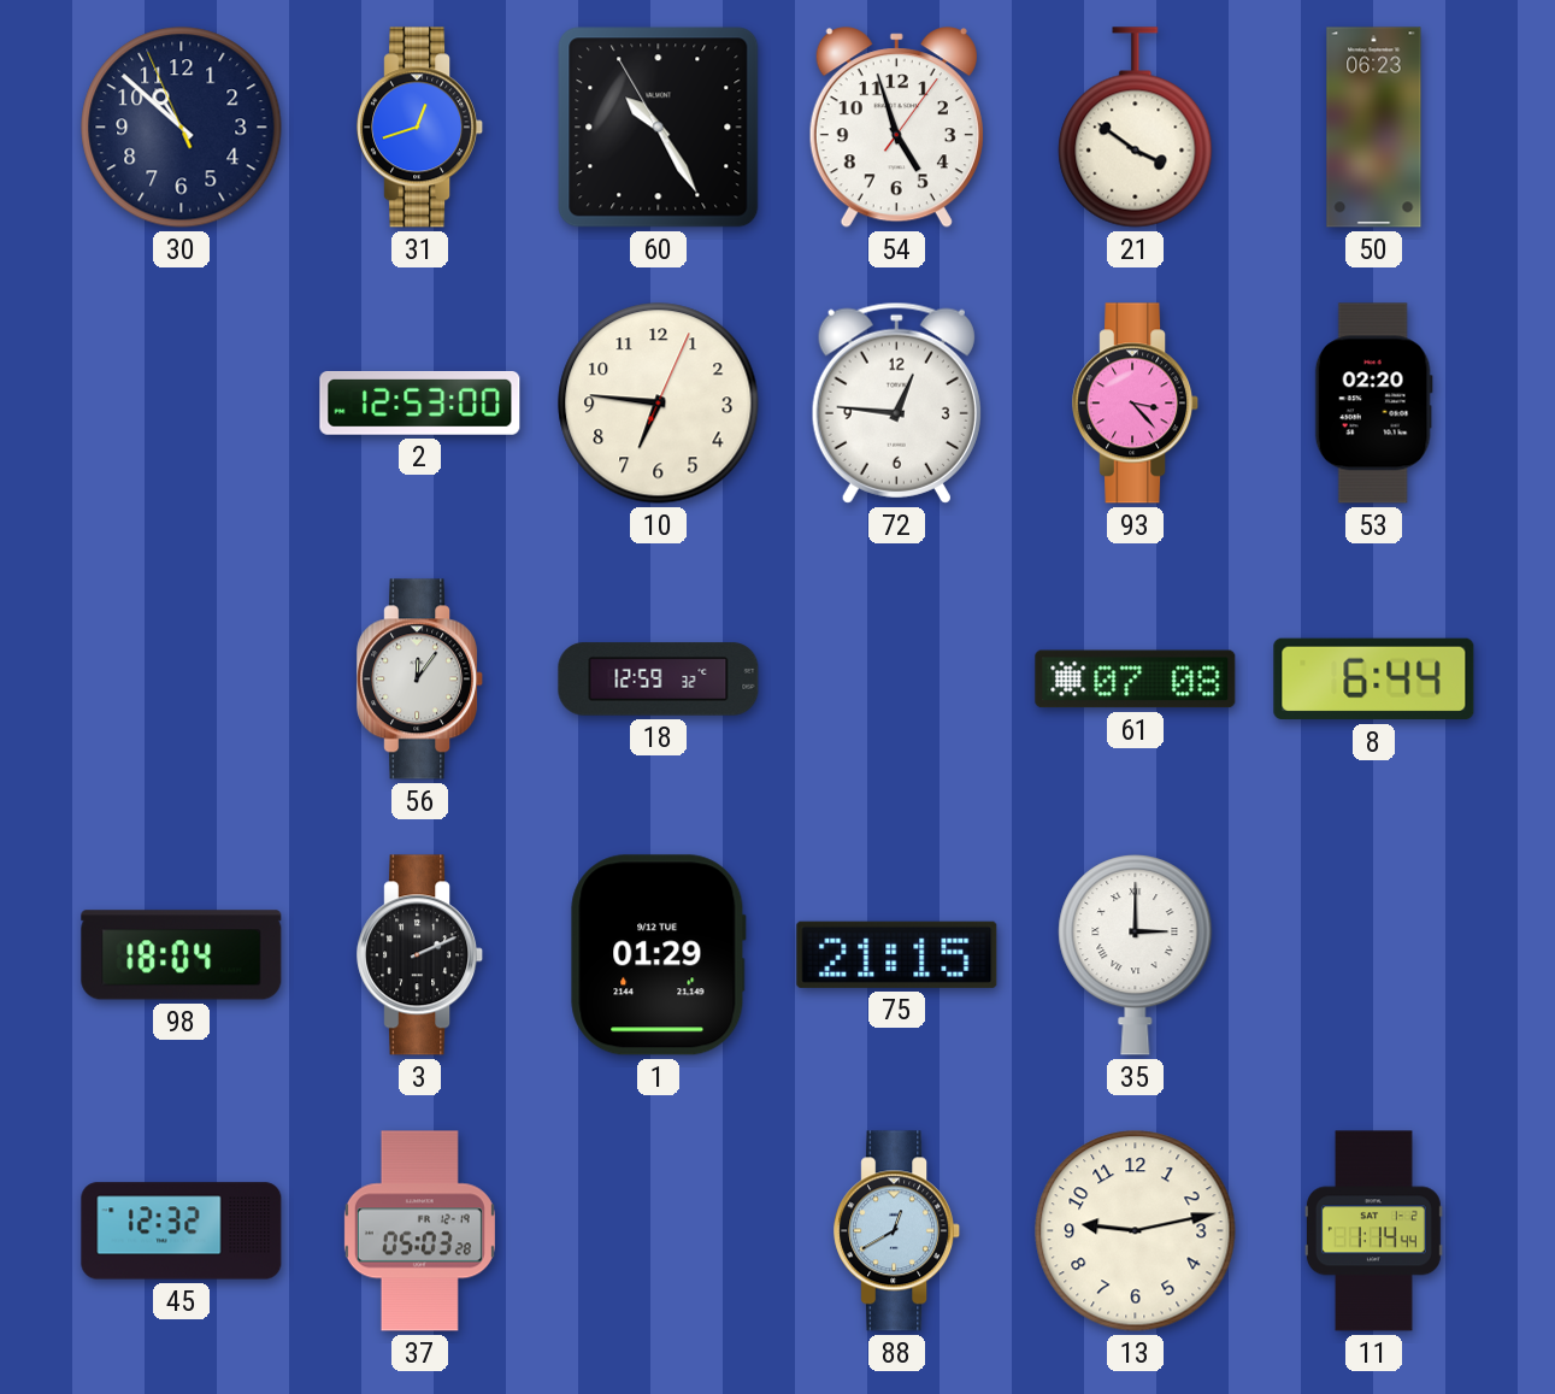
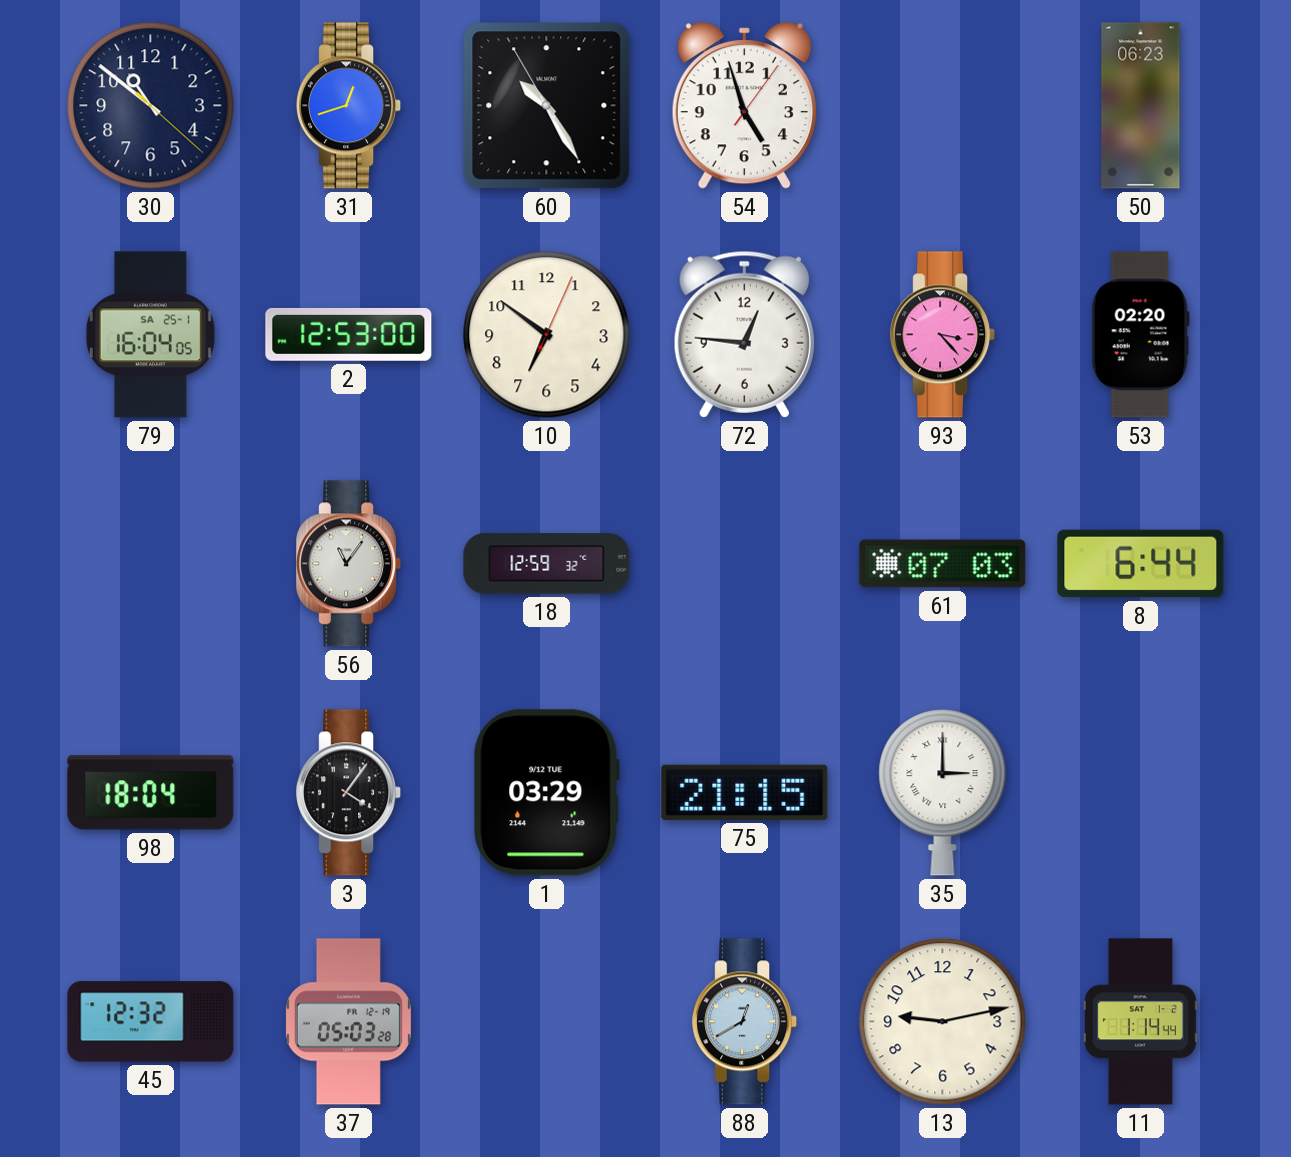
30: 10:51:56 -> 10:51:22
21: 3:51 -> none
79: none -> 16:04
10: 6:46 -> 6:51
56: 12:06 -> 11:06
61: 07:08 -> 07:03
3: 2:11 -> 4:06
1: 01:29 -> 03:29
